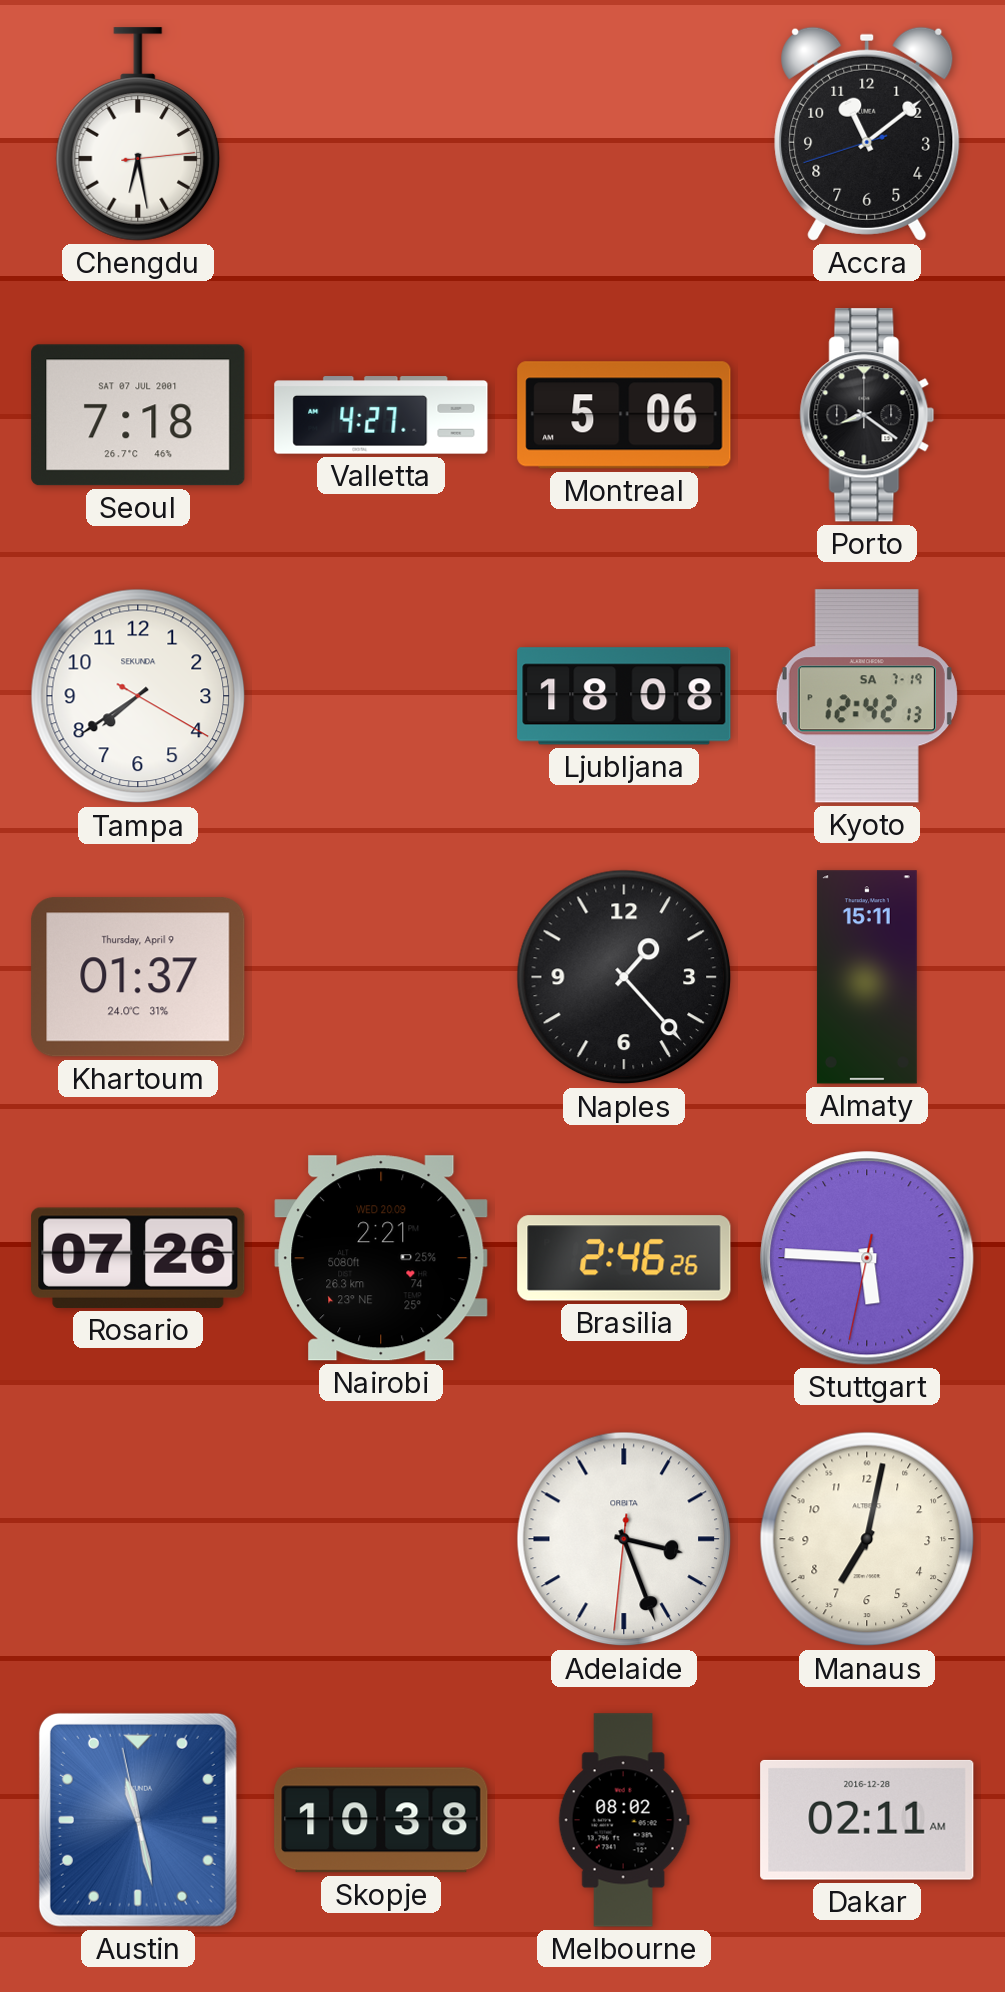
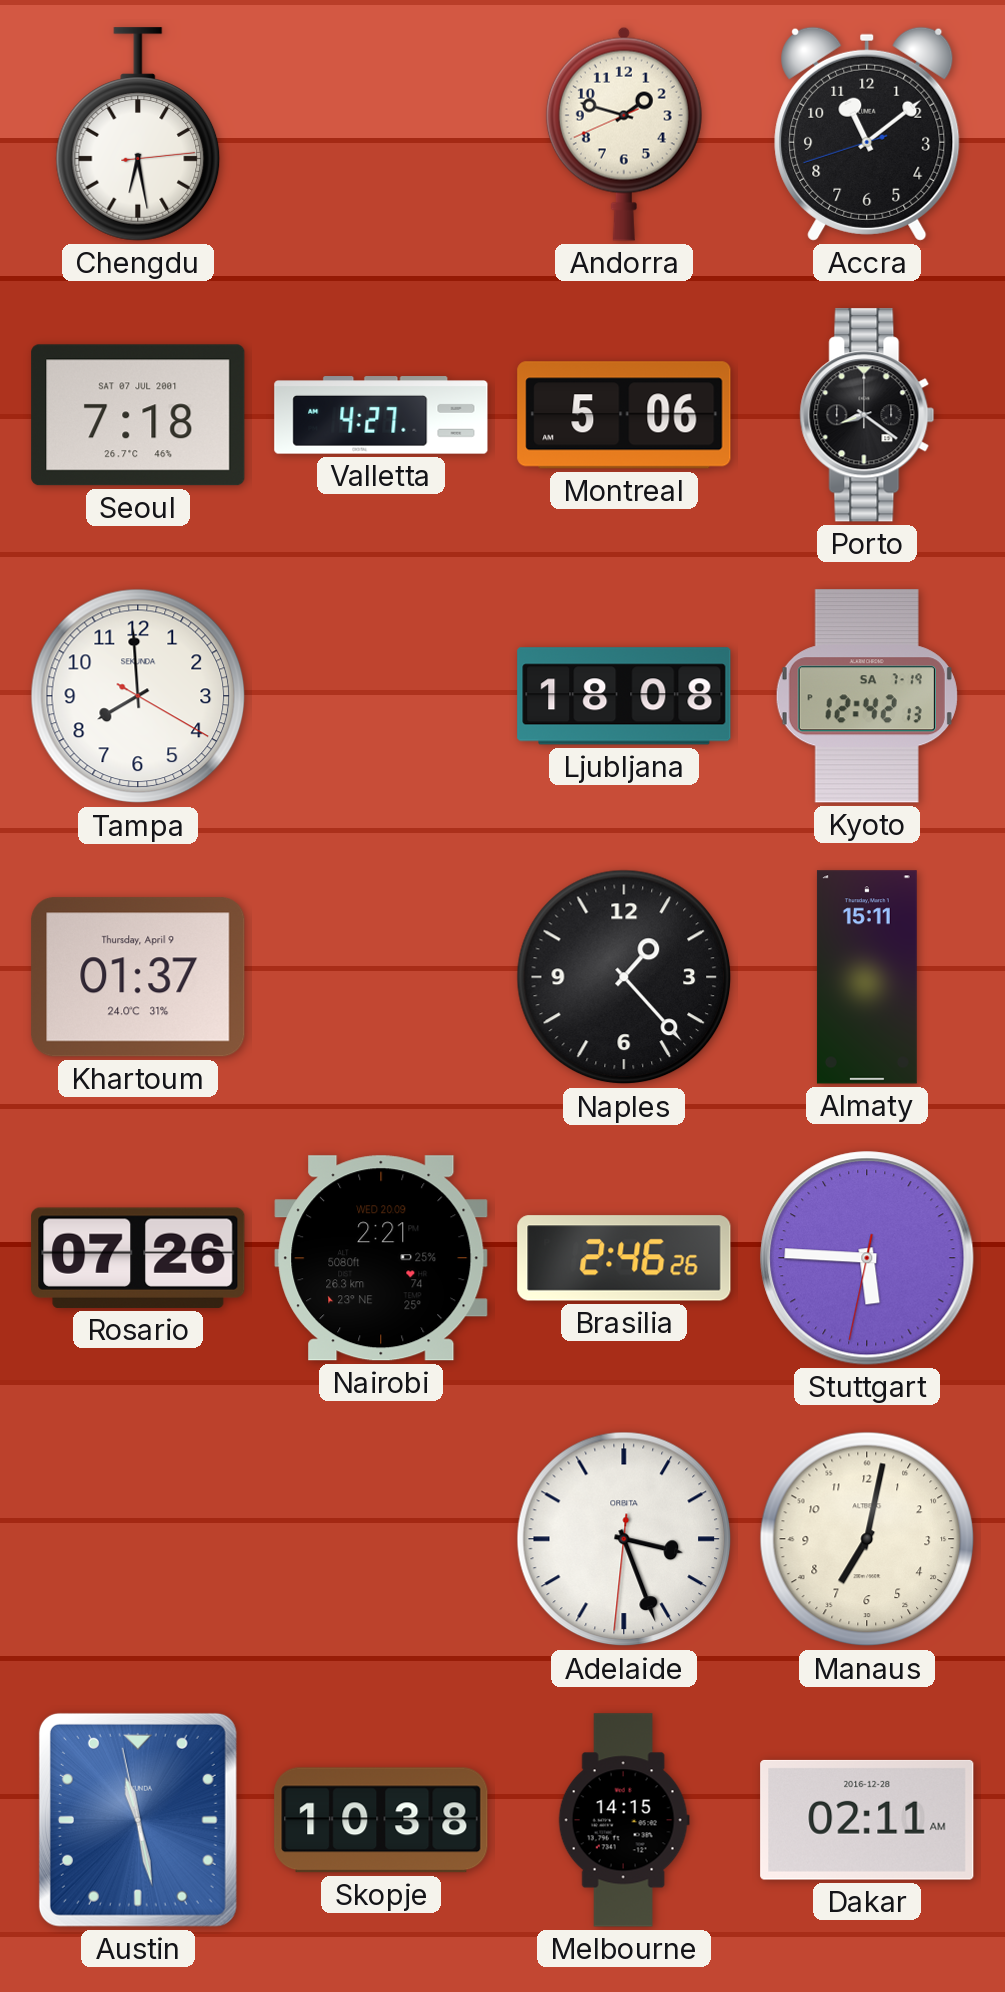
Andorra: none -> 1:47
Tampa: 7:39 -> 7:59
Melbourne: 08:02 -> 14:15
